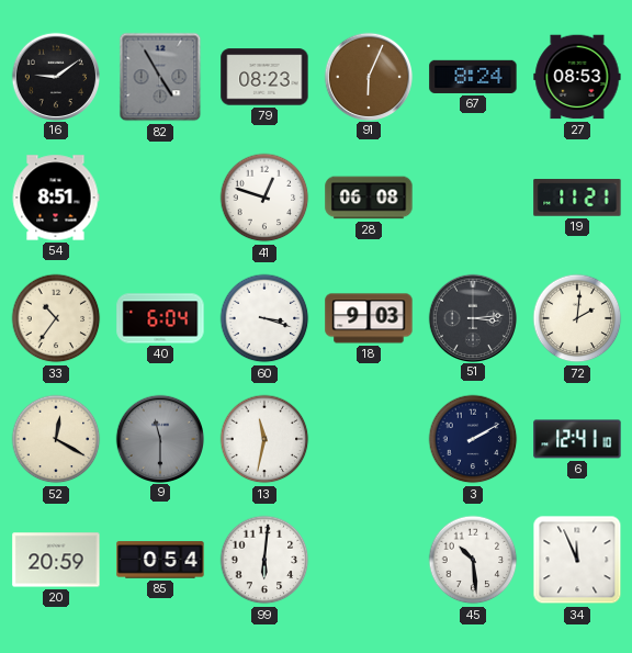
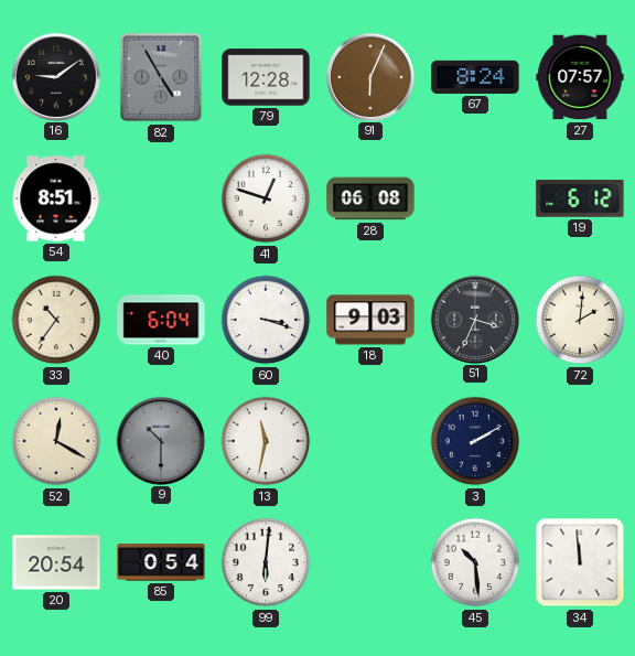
79: 08:23 -> 12:28
27: 08:53 -> 07:57
19: 11:21 -> 6:12
51: 3:14 -> 3:34
9: 11:30 -> 10:30
6: 12:41 -> none
20: 20:59 -> 20:54
34: 11:56 -> 11:59
